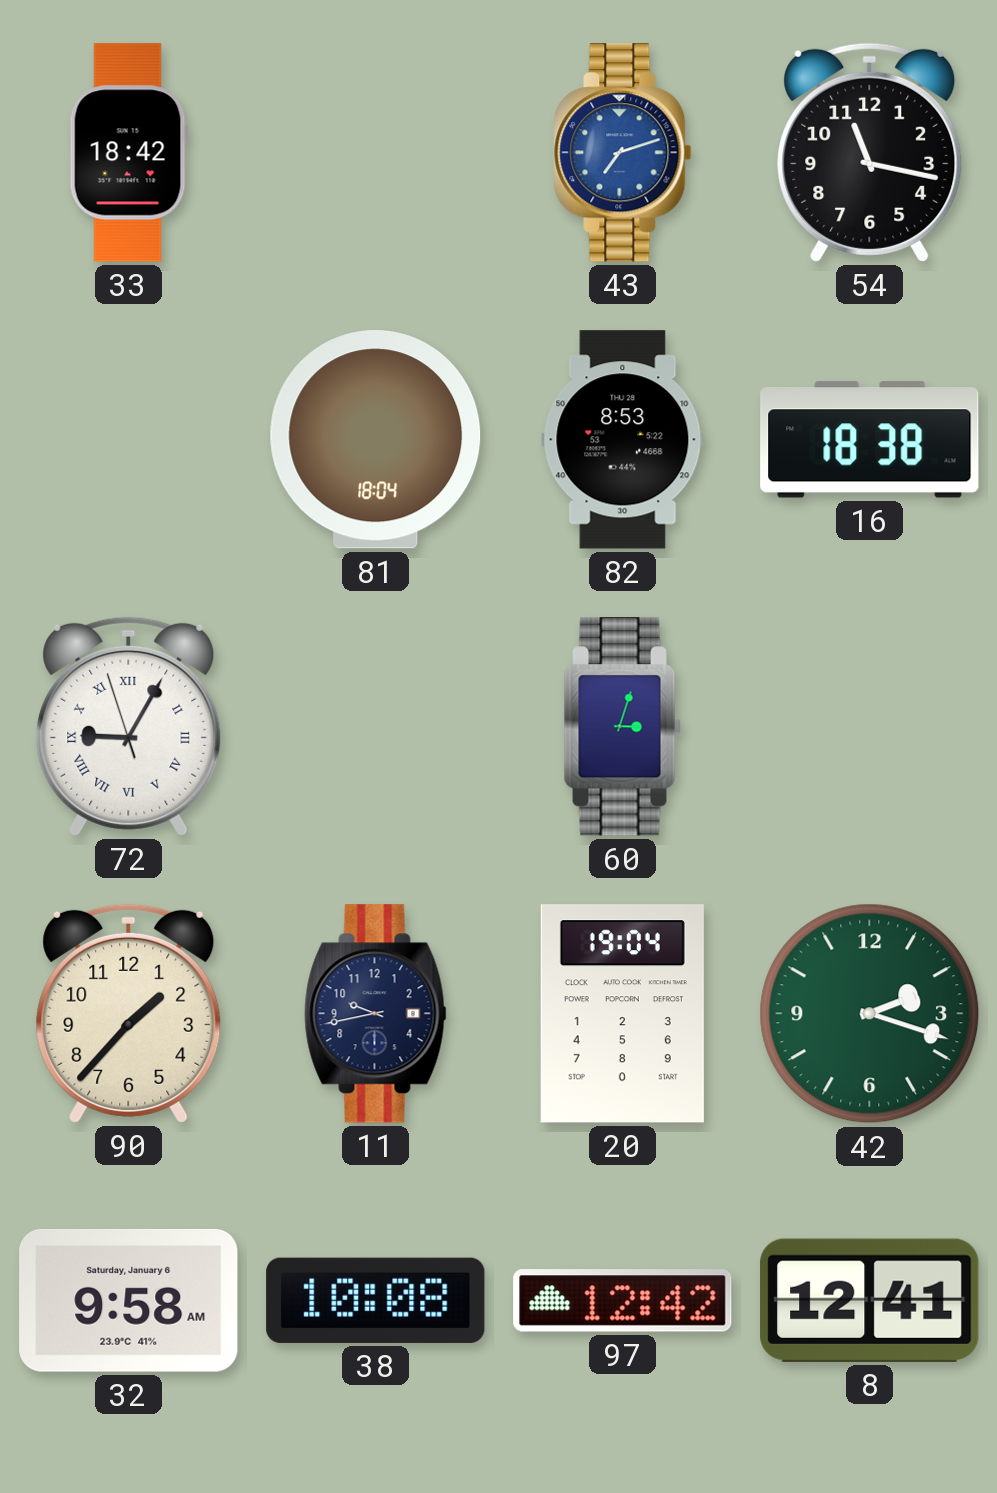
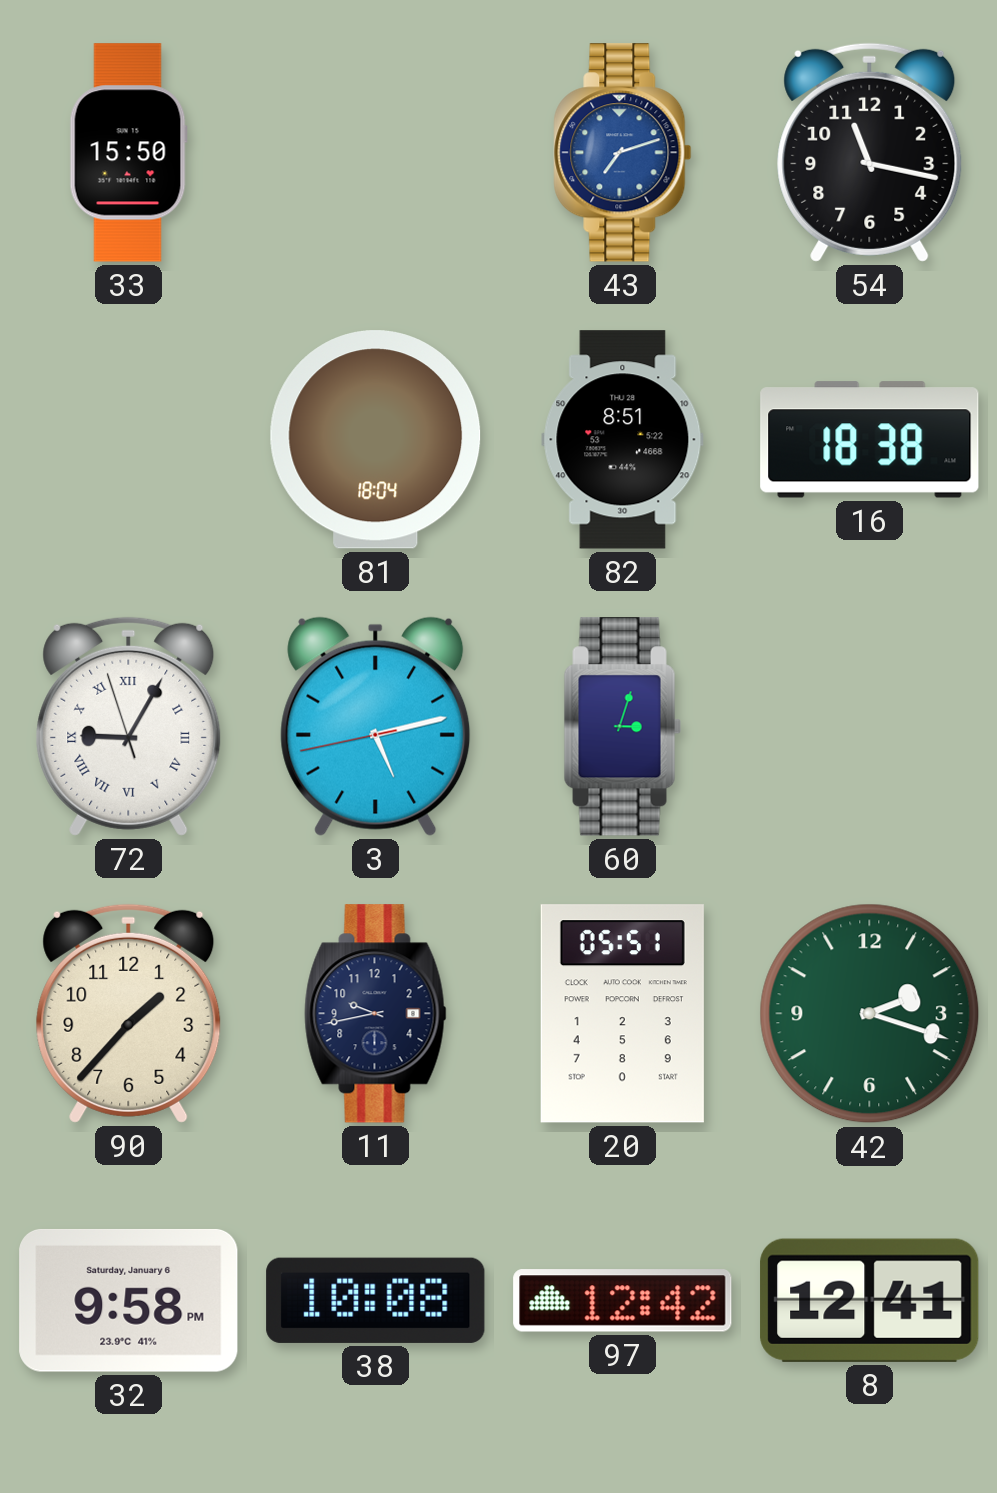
33: 18:42 -> 15:50
82: 8:53 -> 8:51
3: none -> 5:12
20: 19:04 -> 05:51
32: 9:58 AM -> 9:58 PM
